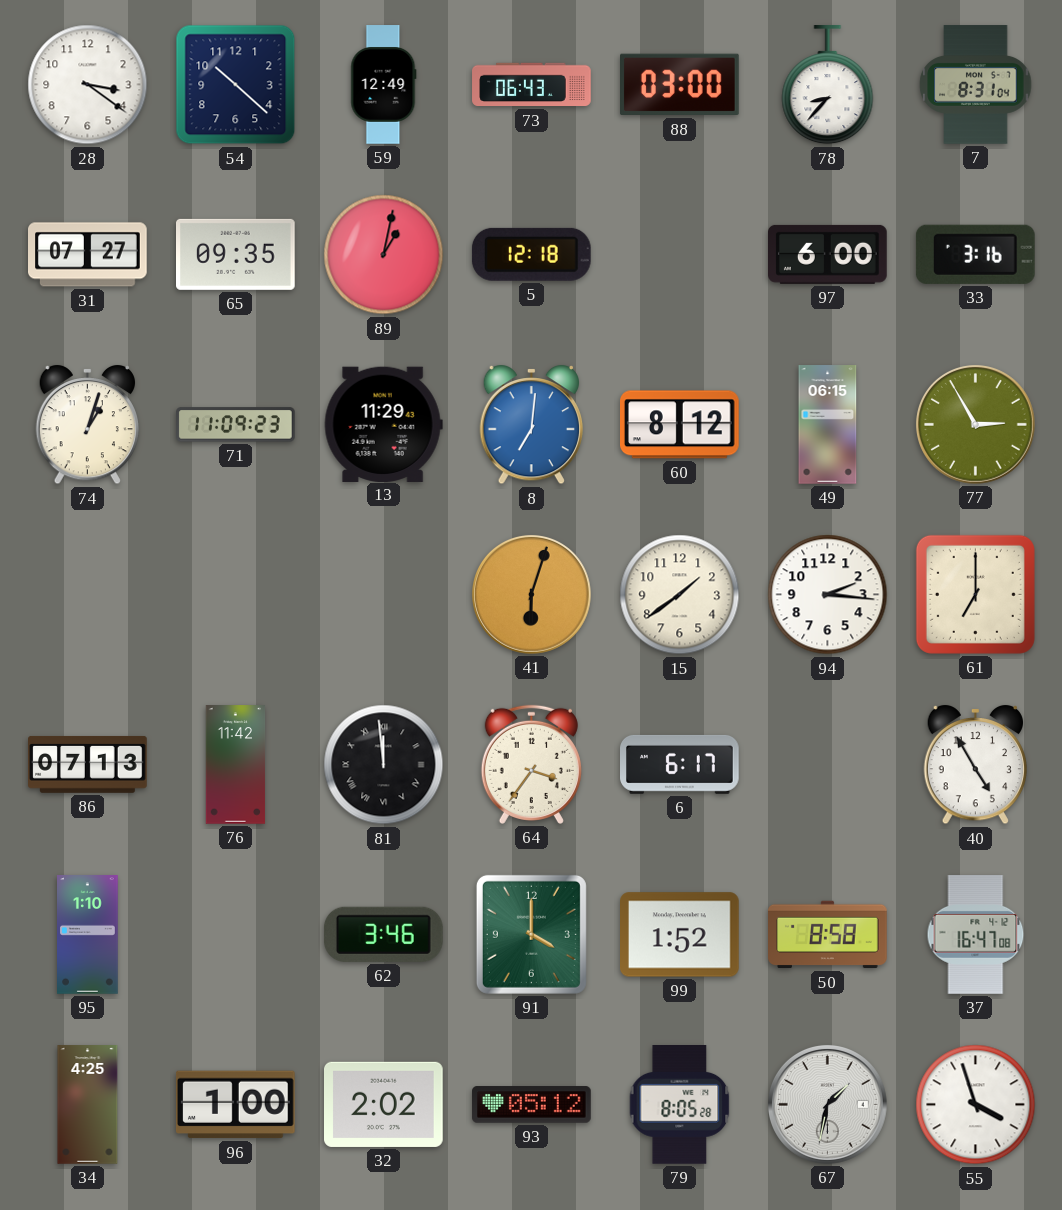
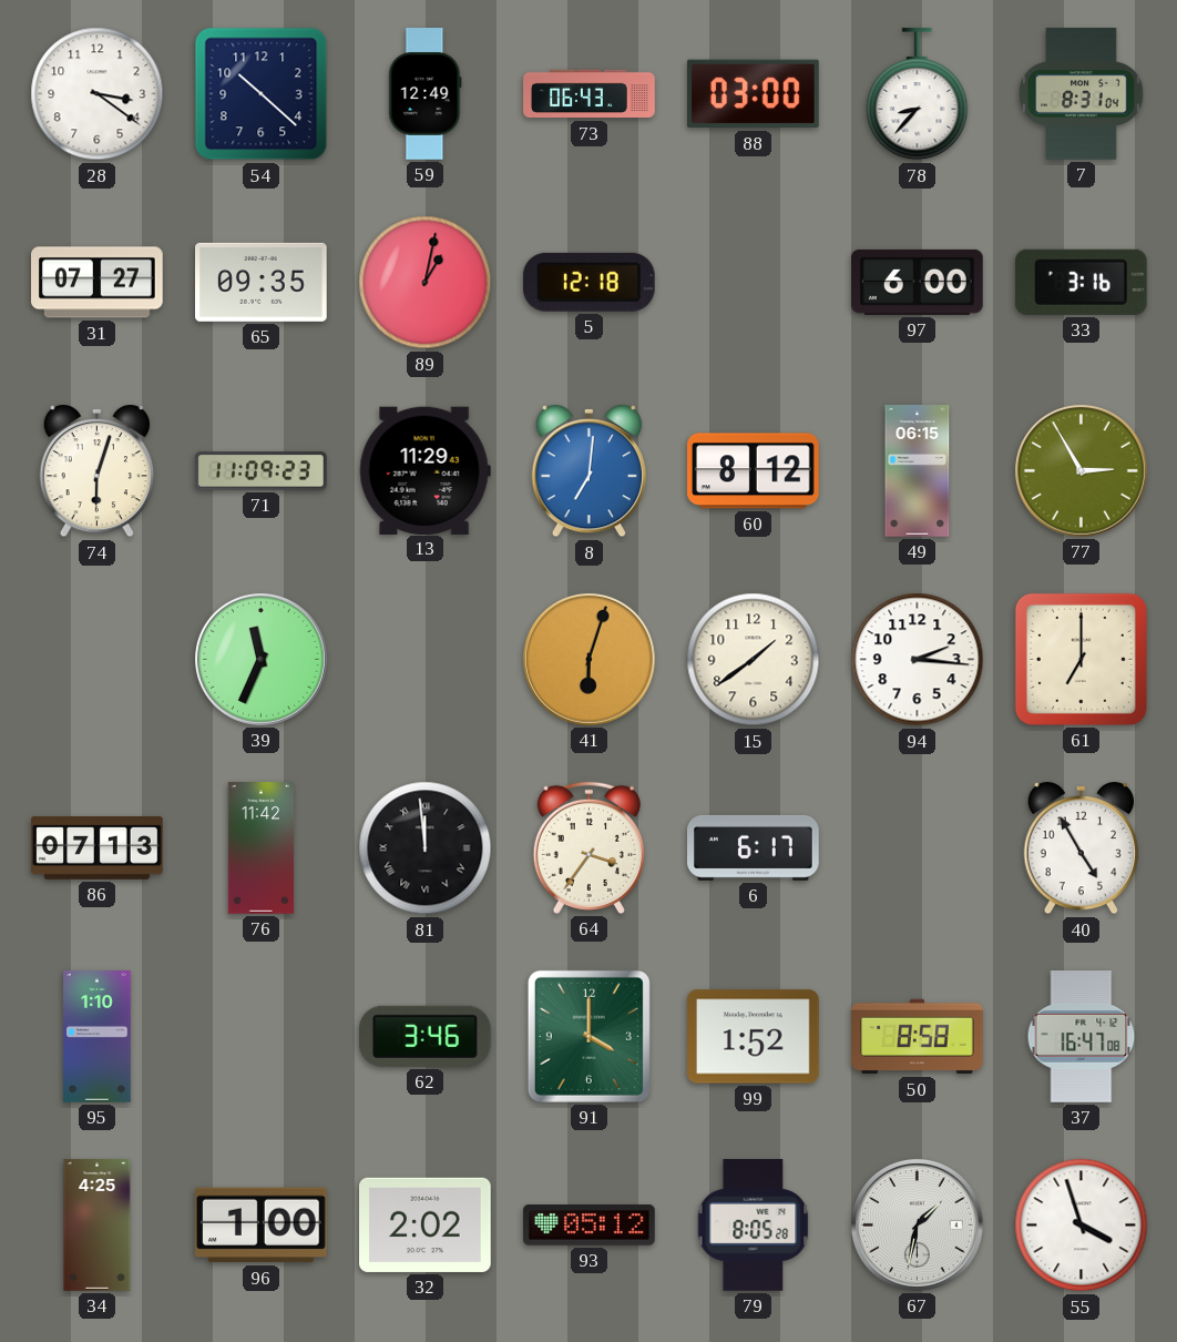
74: 1:03 -> 6:03
39: none -> 11:34
